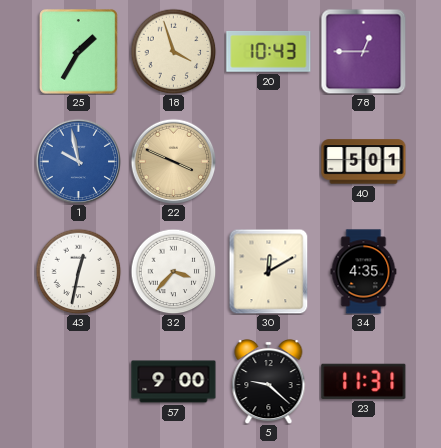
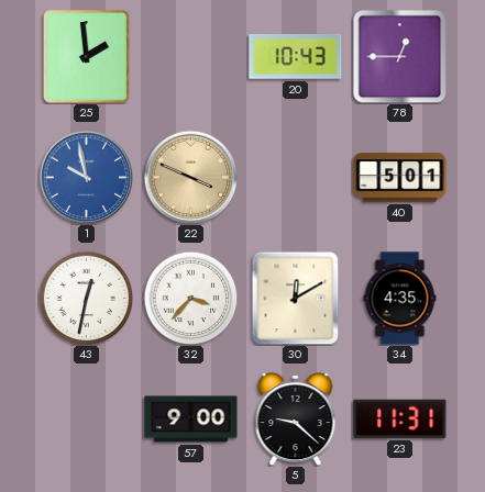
25: 1:35 -> 1:59
18: 3:57 -> none
